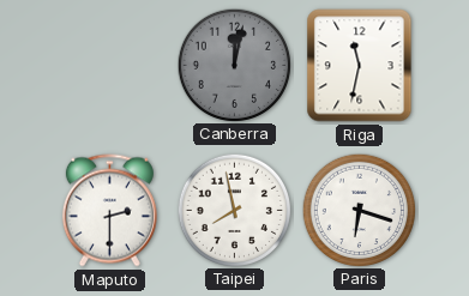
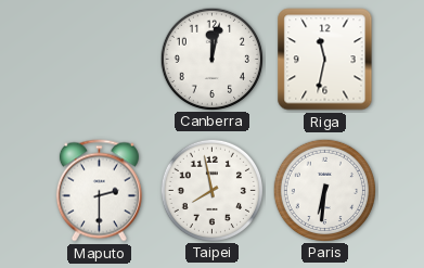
Canberra dial: grey -> white
Paris: 6:18 -> 6:31
